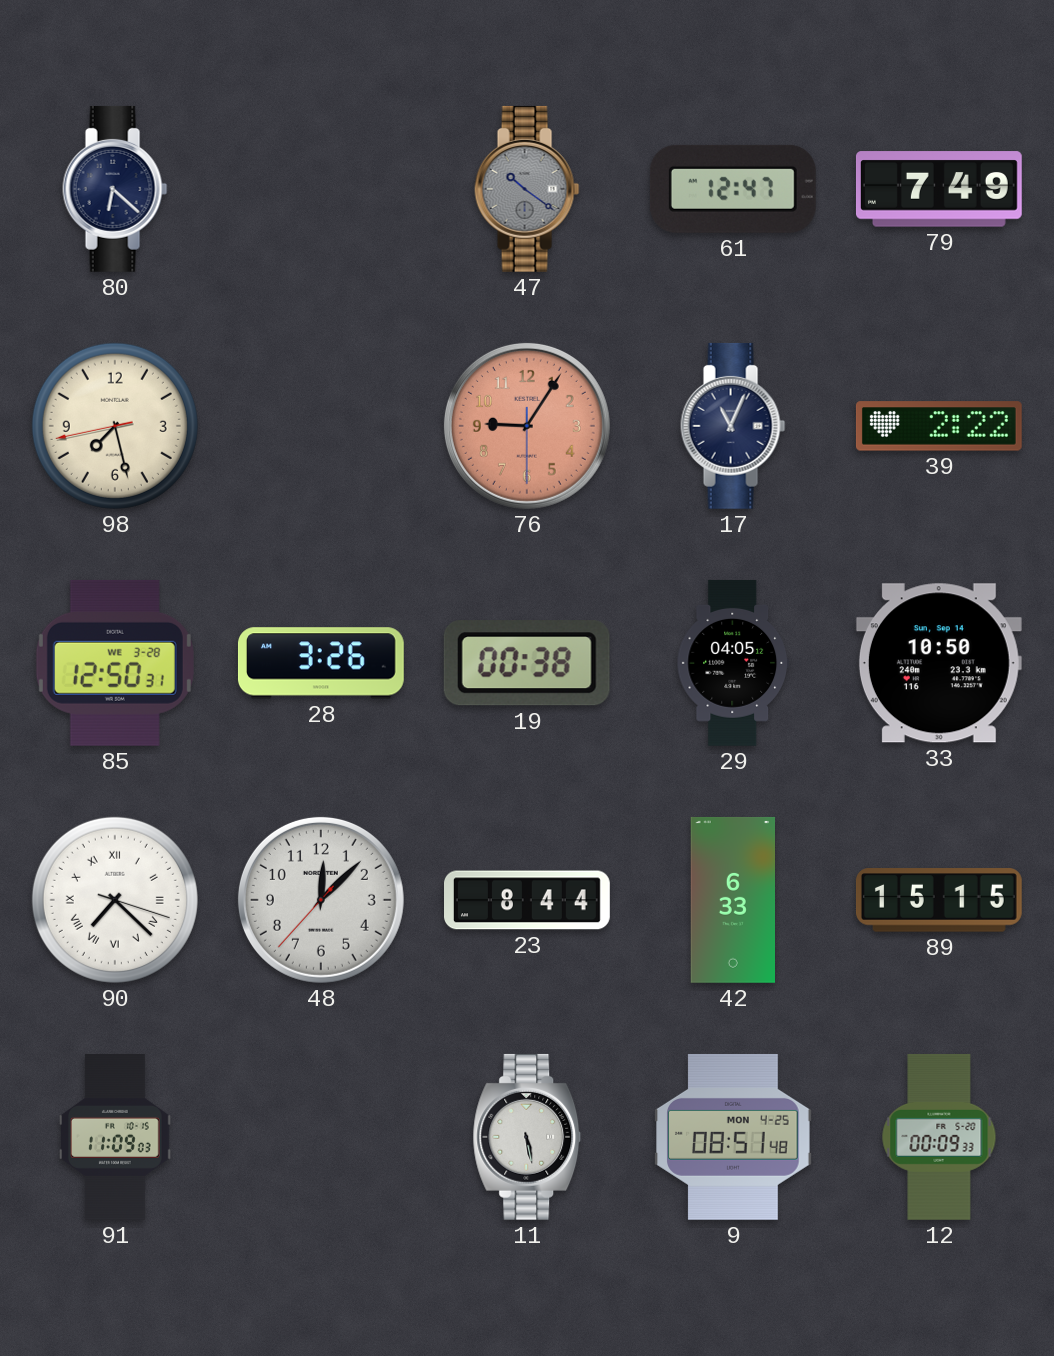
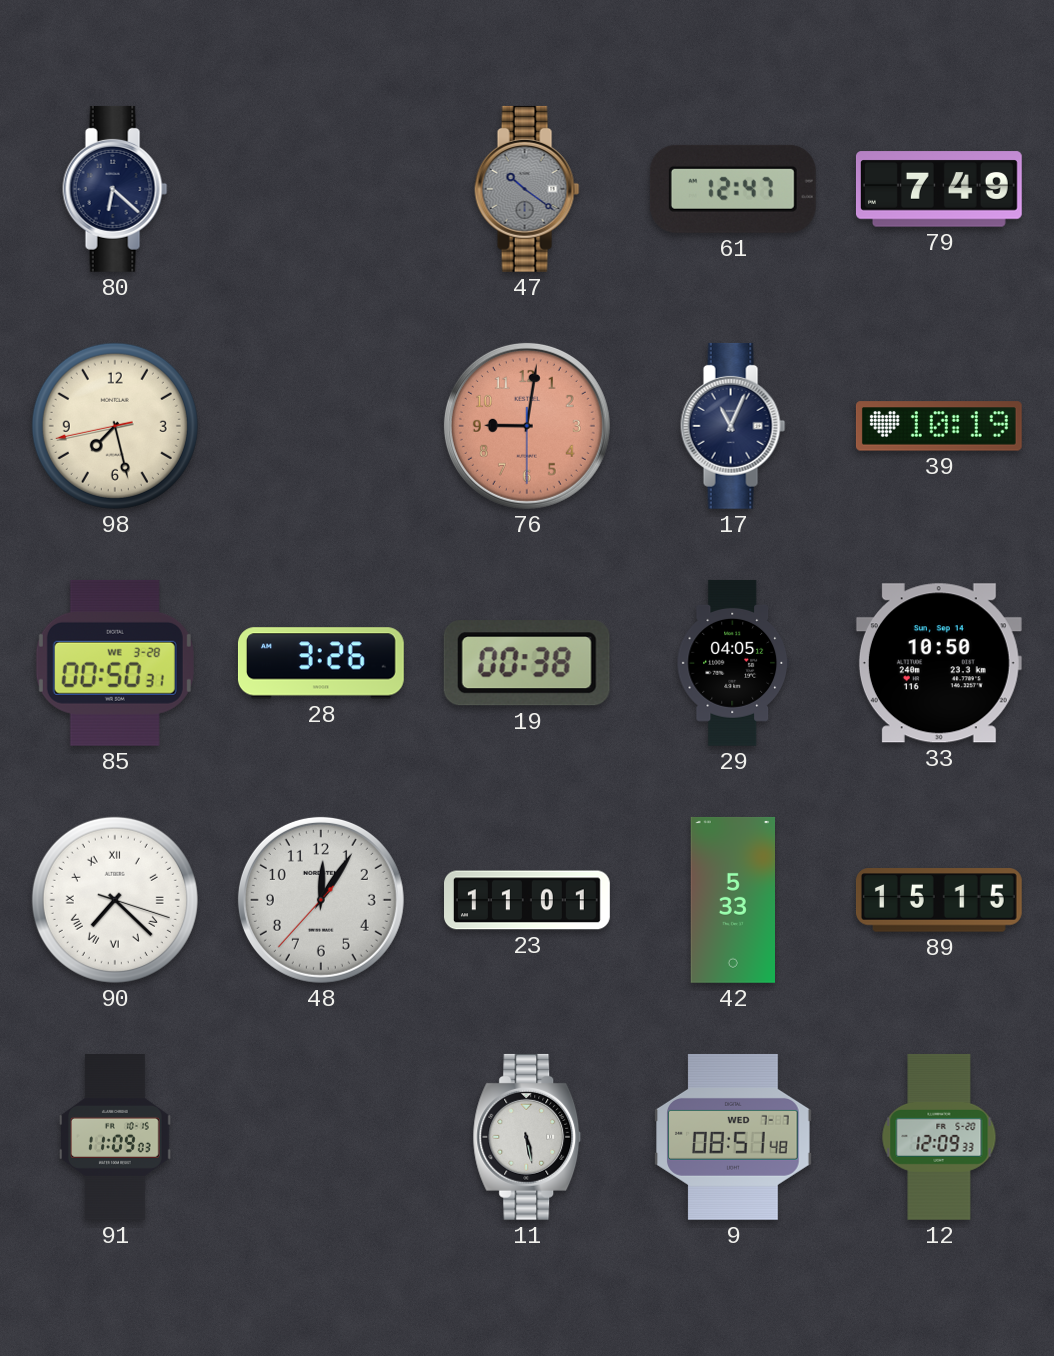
76: 9:05 -> 9:01
39: 2:22 -> 10:19
85: 12:50 -> 00:50
48: 12:07 -> 12:05
23: 8:44 -> 11:01
42: 6:33 -> 5:33
9 date: MON 4-25 -> WED 7-7
12: 00:09 -> 12:09
